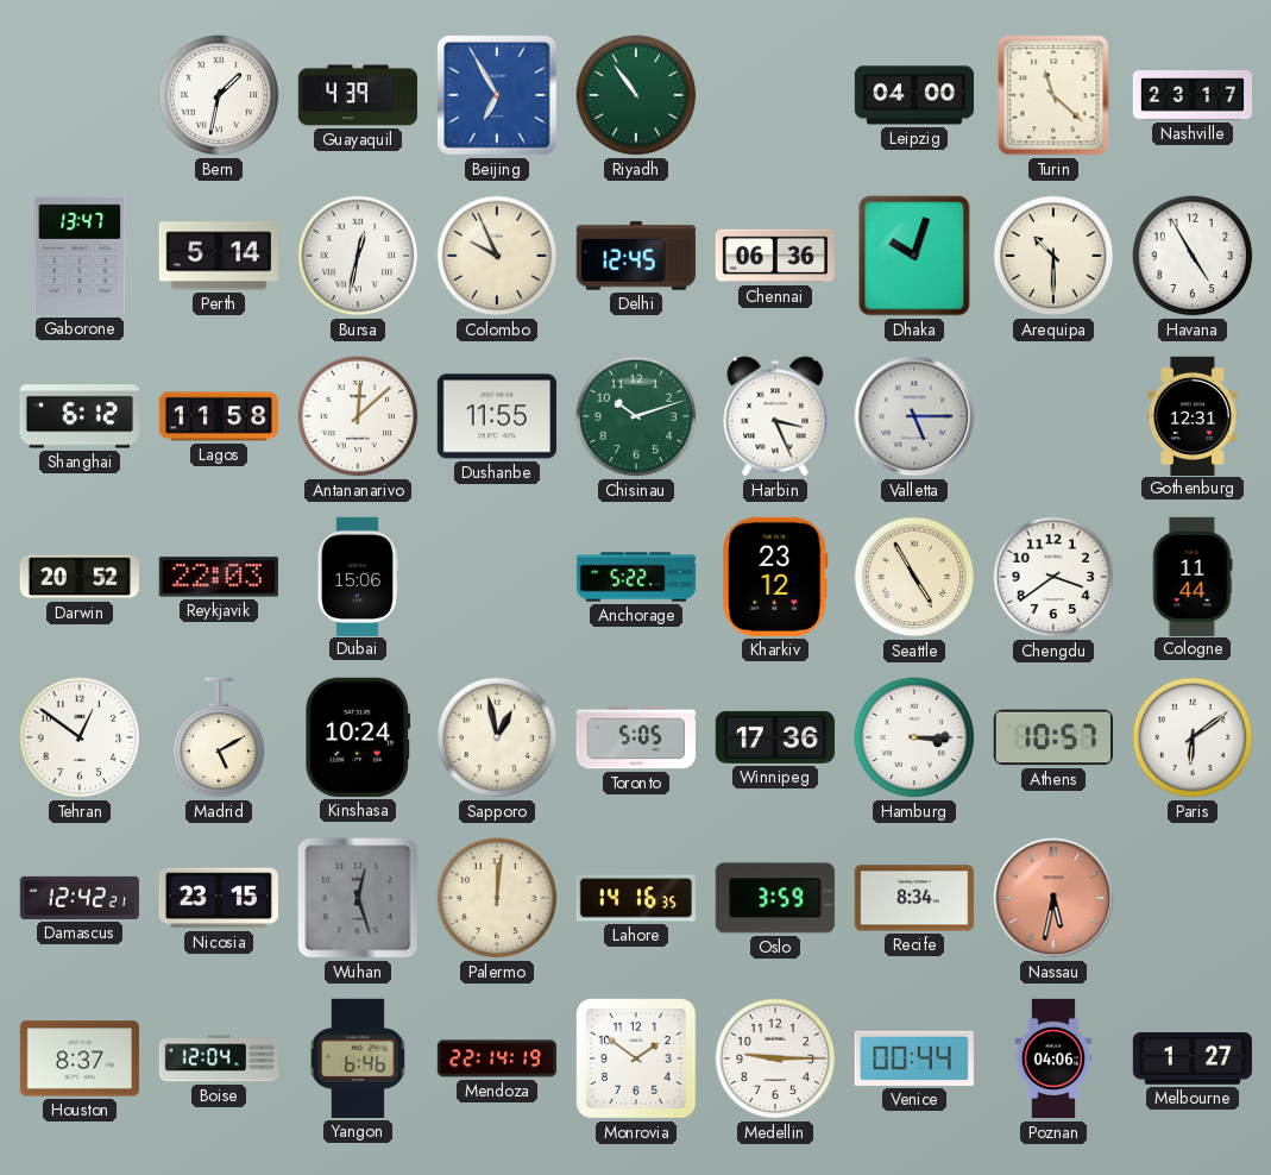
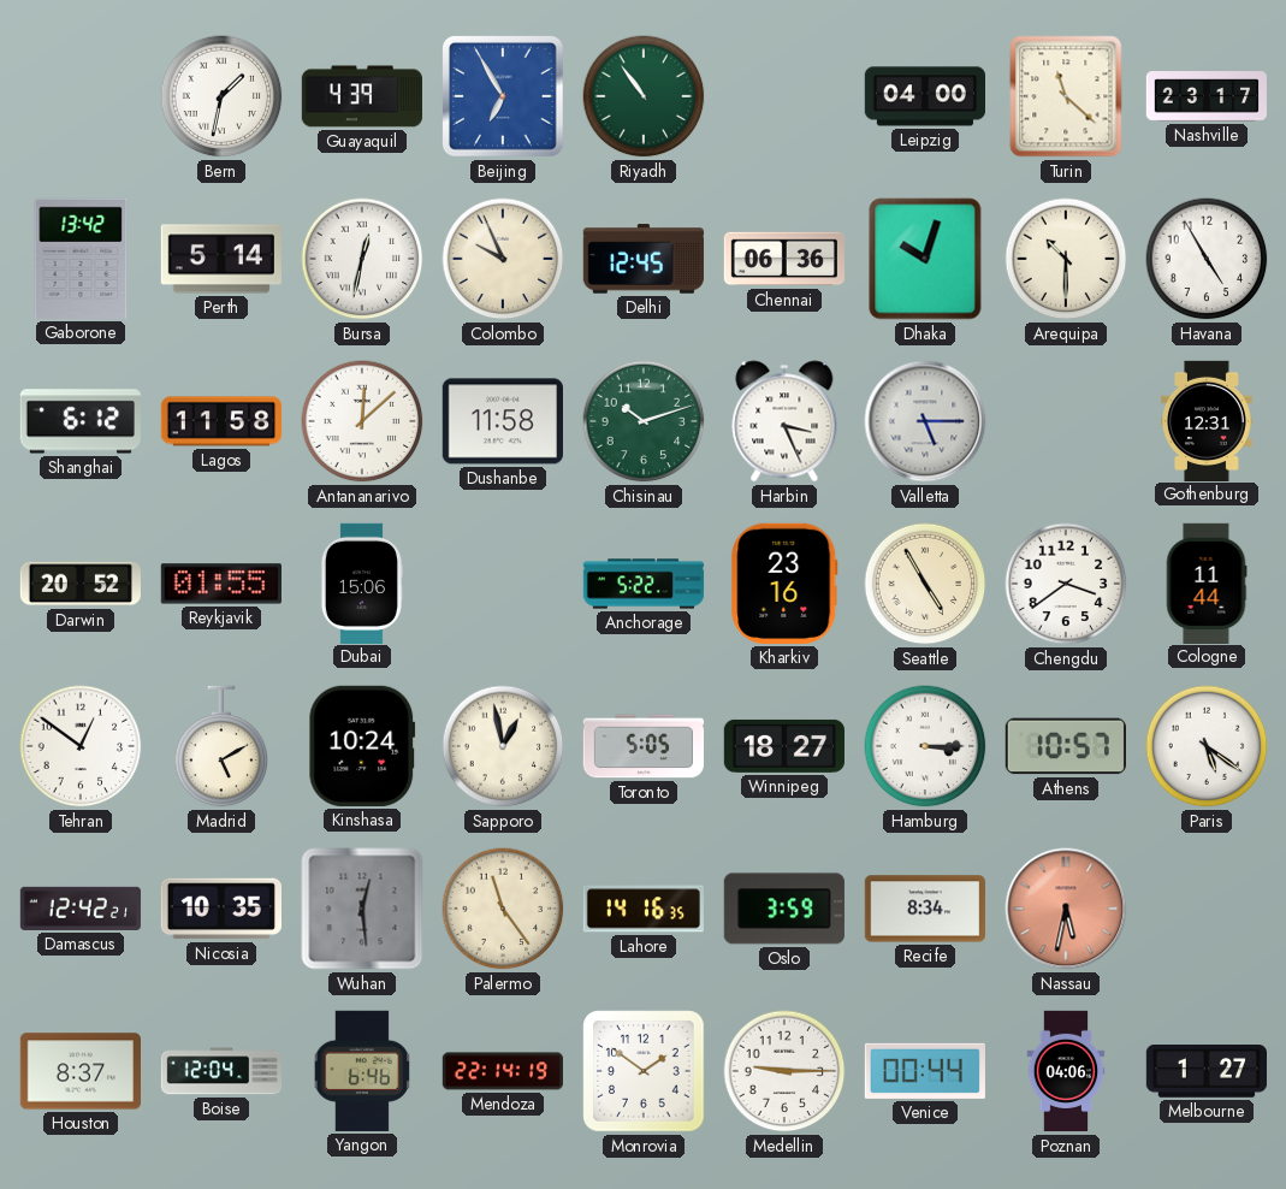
Gaborone: 13:47 -> 13:42
Dushanbe: 11:55 -> 11:58
Reykjavik: 22:03 -> 01:55
Kharkiv: 23:12 -> 23:16
Winnipeg: 17:36 -> 18:27
Paris: 6:09 -> 5:21
Nicosia: 23:15 -> 10:35
Wuhan: 12:27 -> 12:29
Palermo: 12:01 -> 11:24
